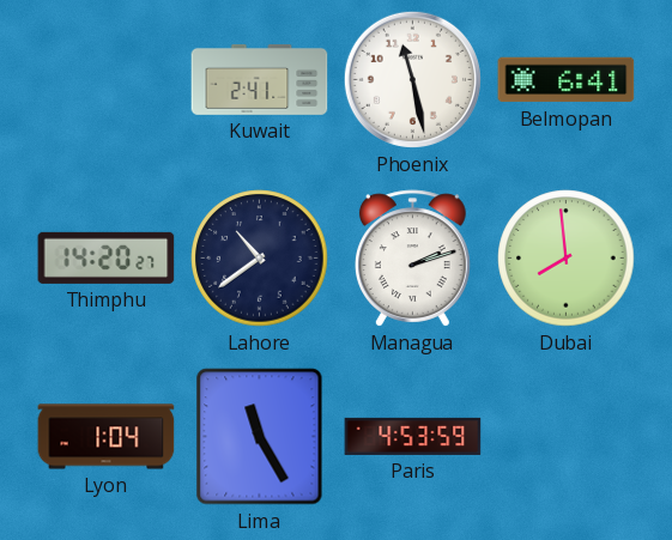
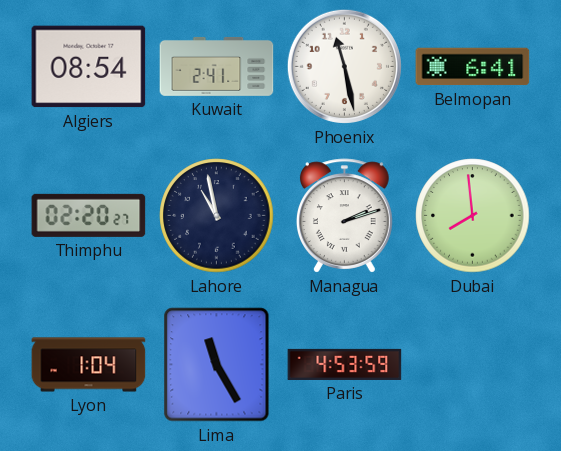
Algiers: none -> 08:54
Thimphu: 14:20 -> 02:20
Lahore: 10:39 -> 10:58
